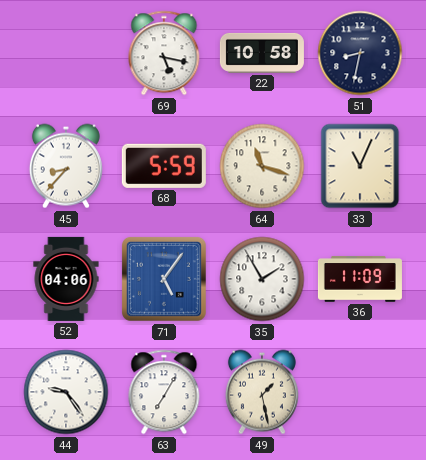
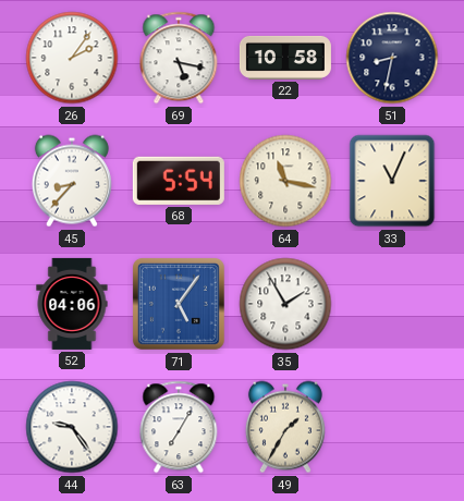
26: none -> 2:06
68: 5:59 -> 5:54
64: 11:18 -> 11:17
36: 11:09 -> none
49: 1:28 -> 1:35
